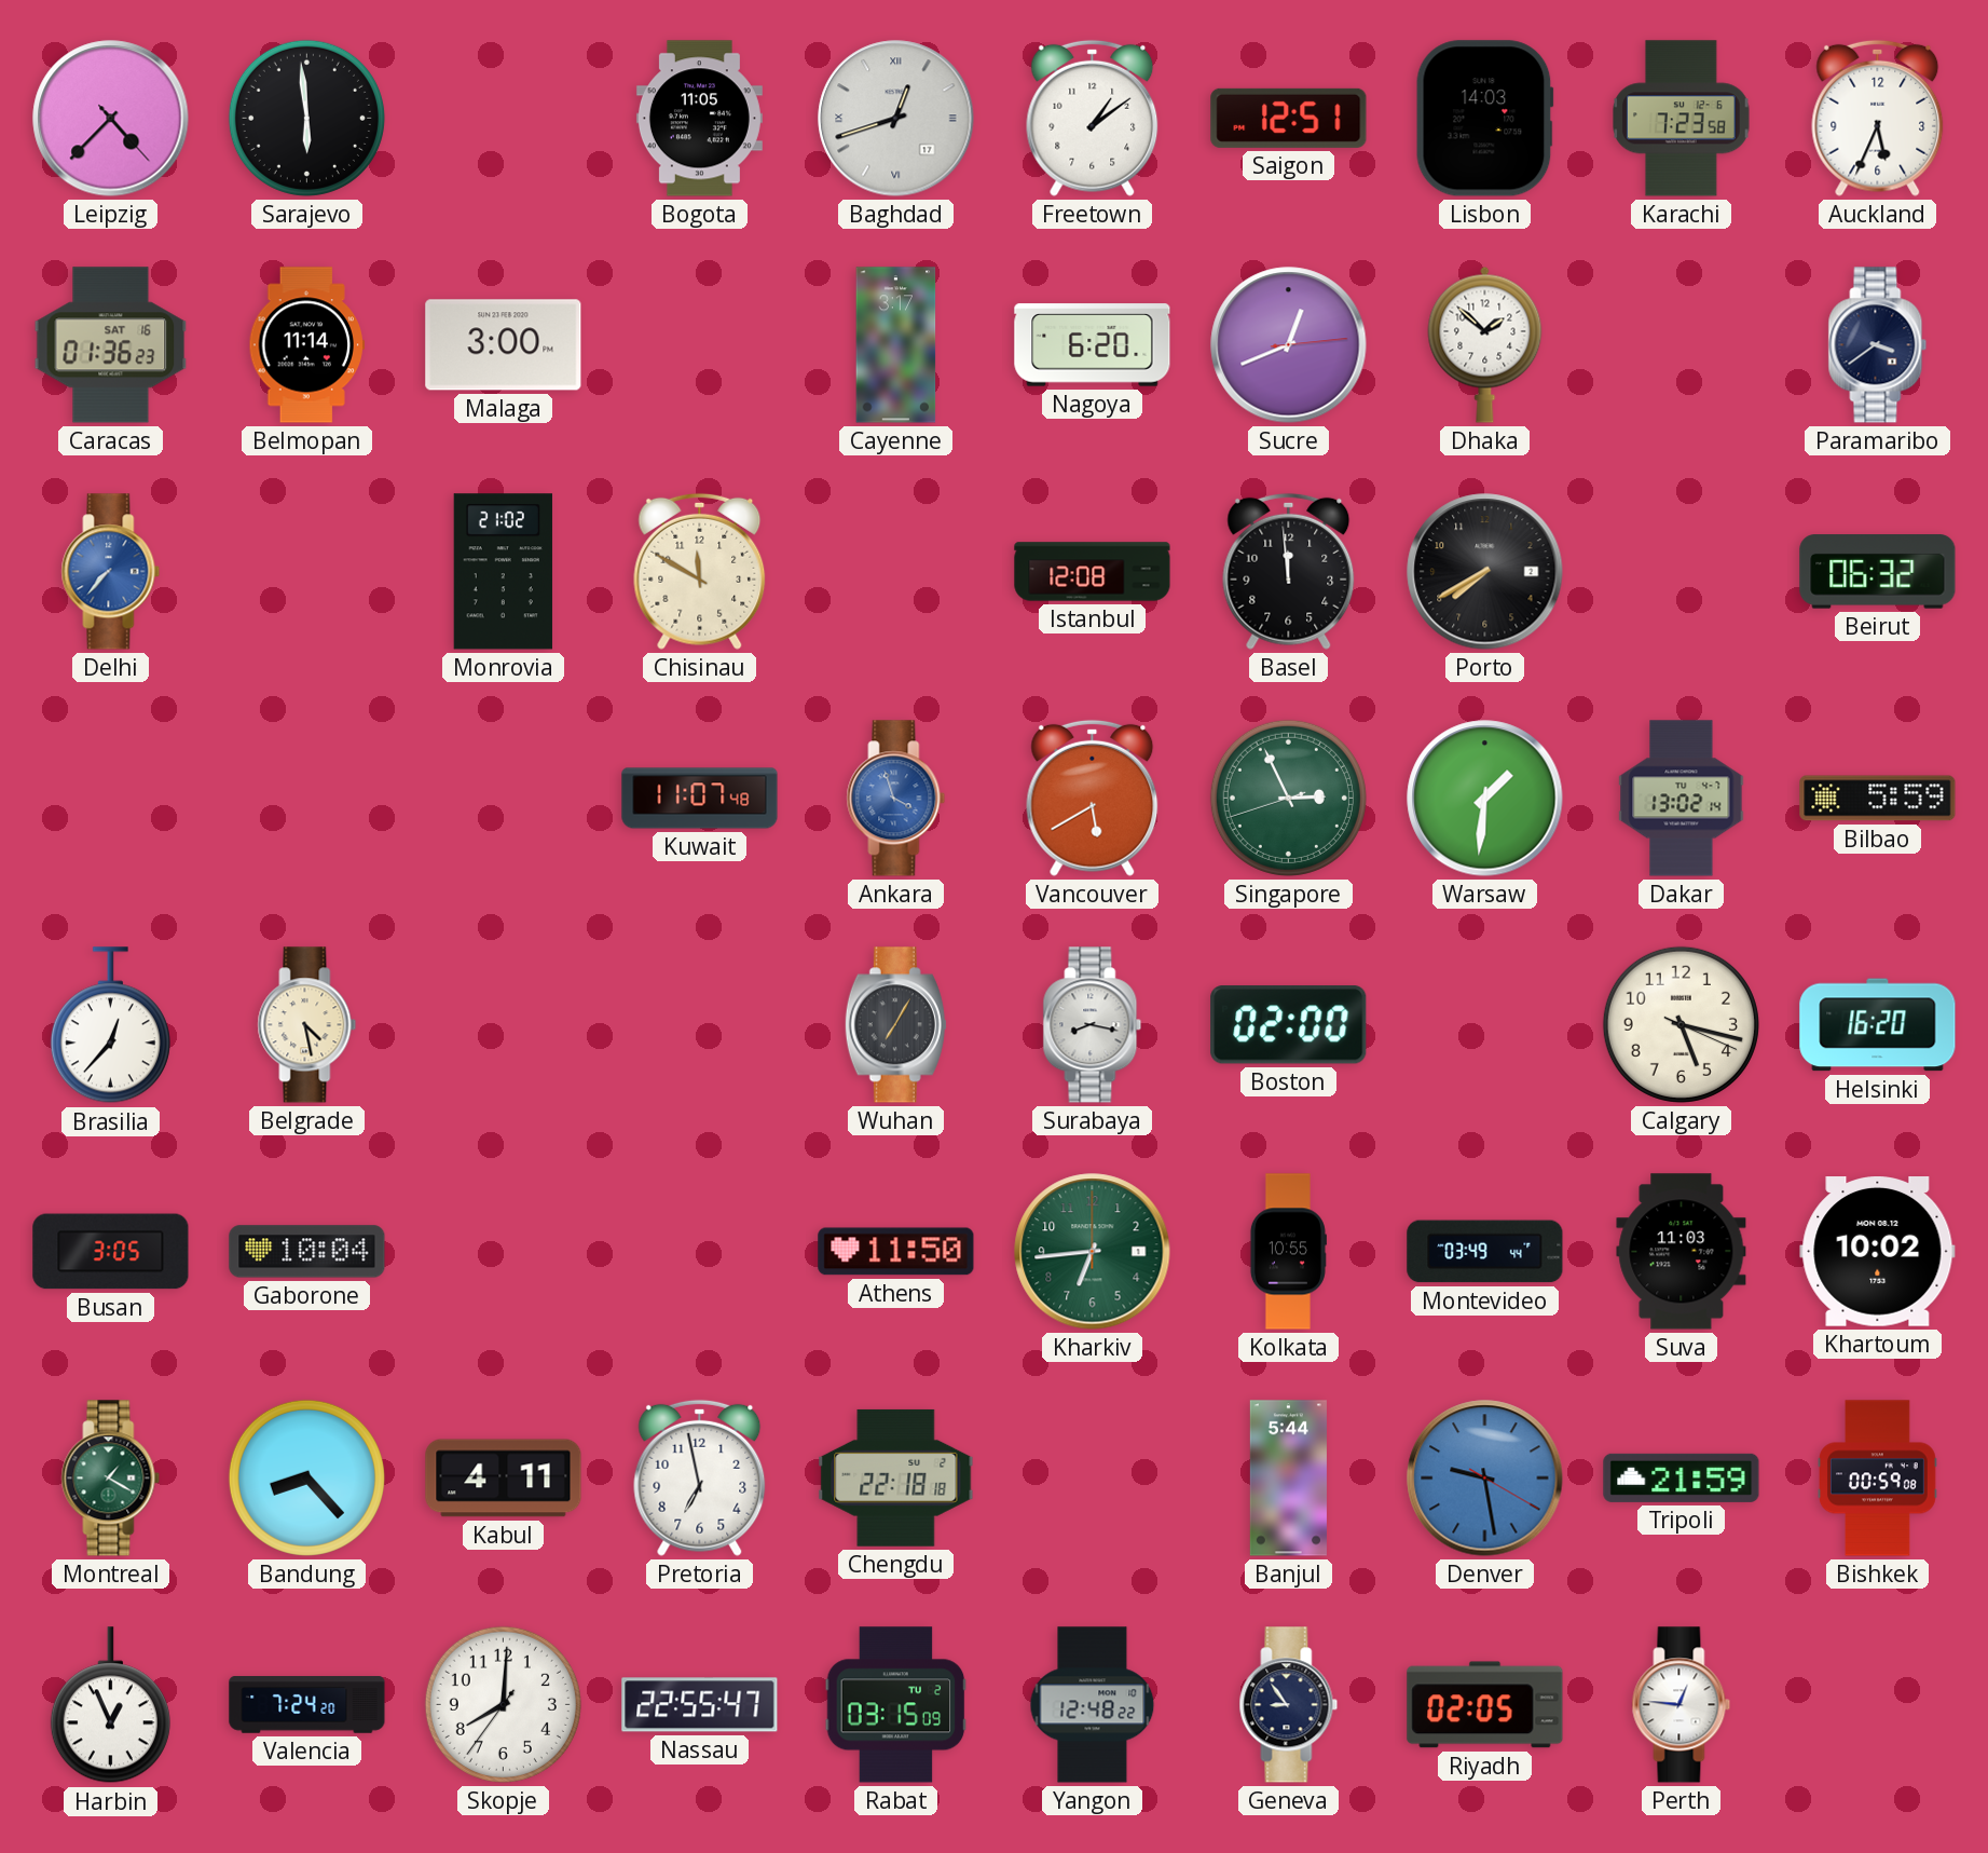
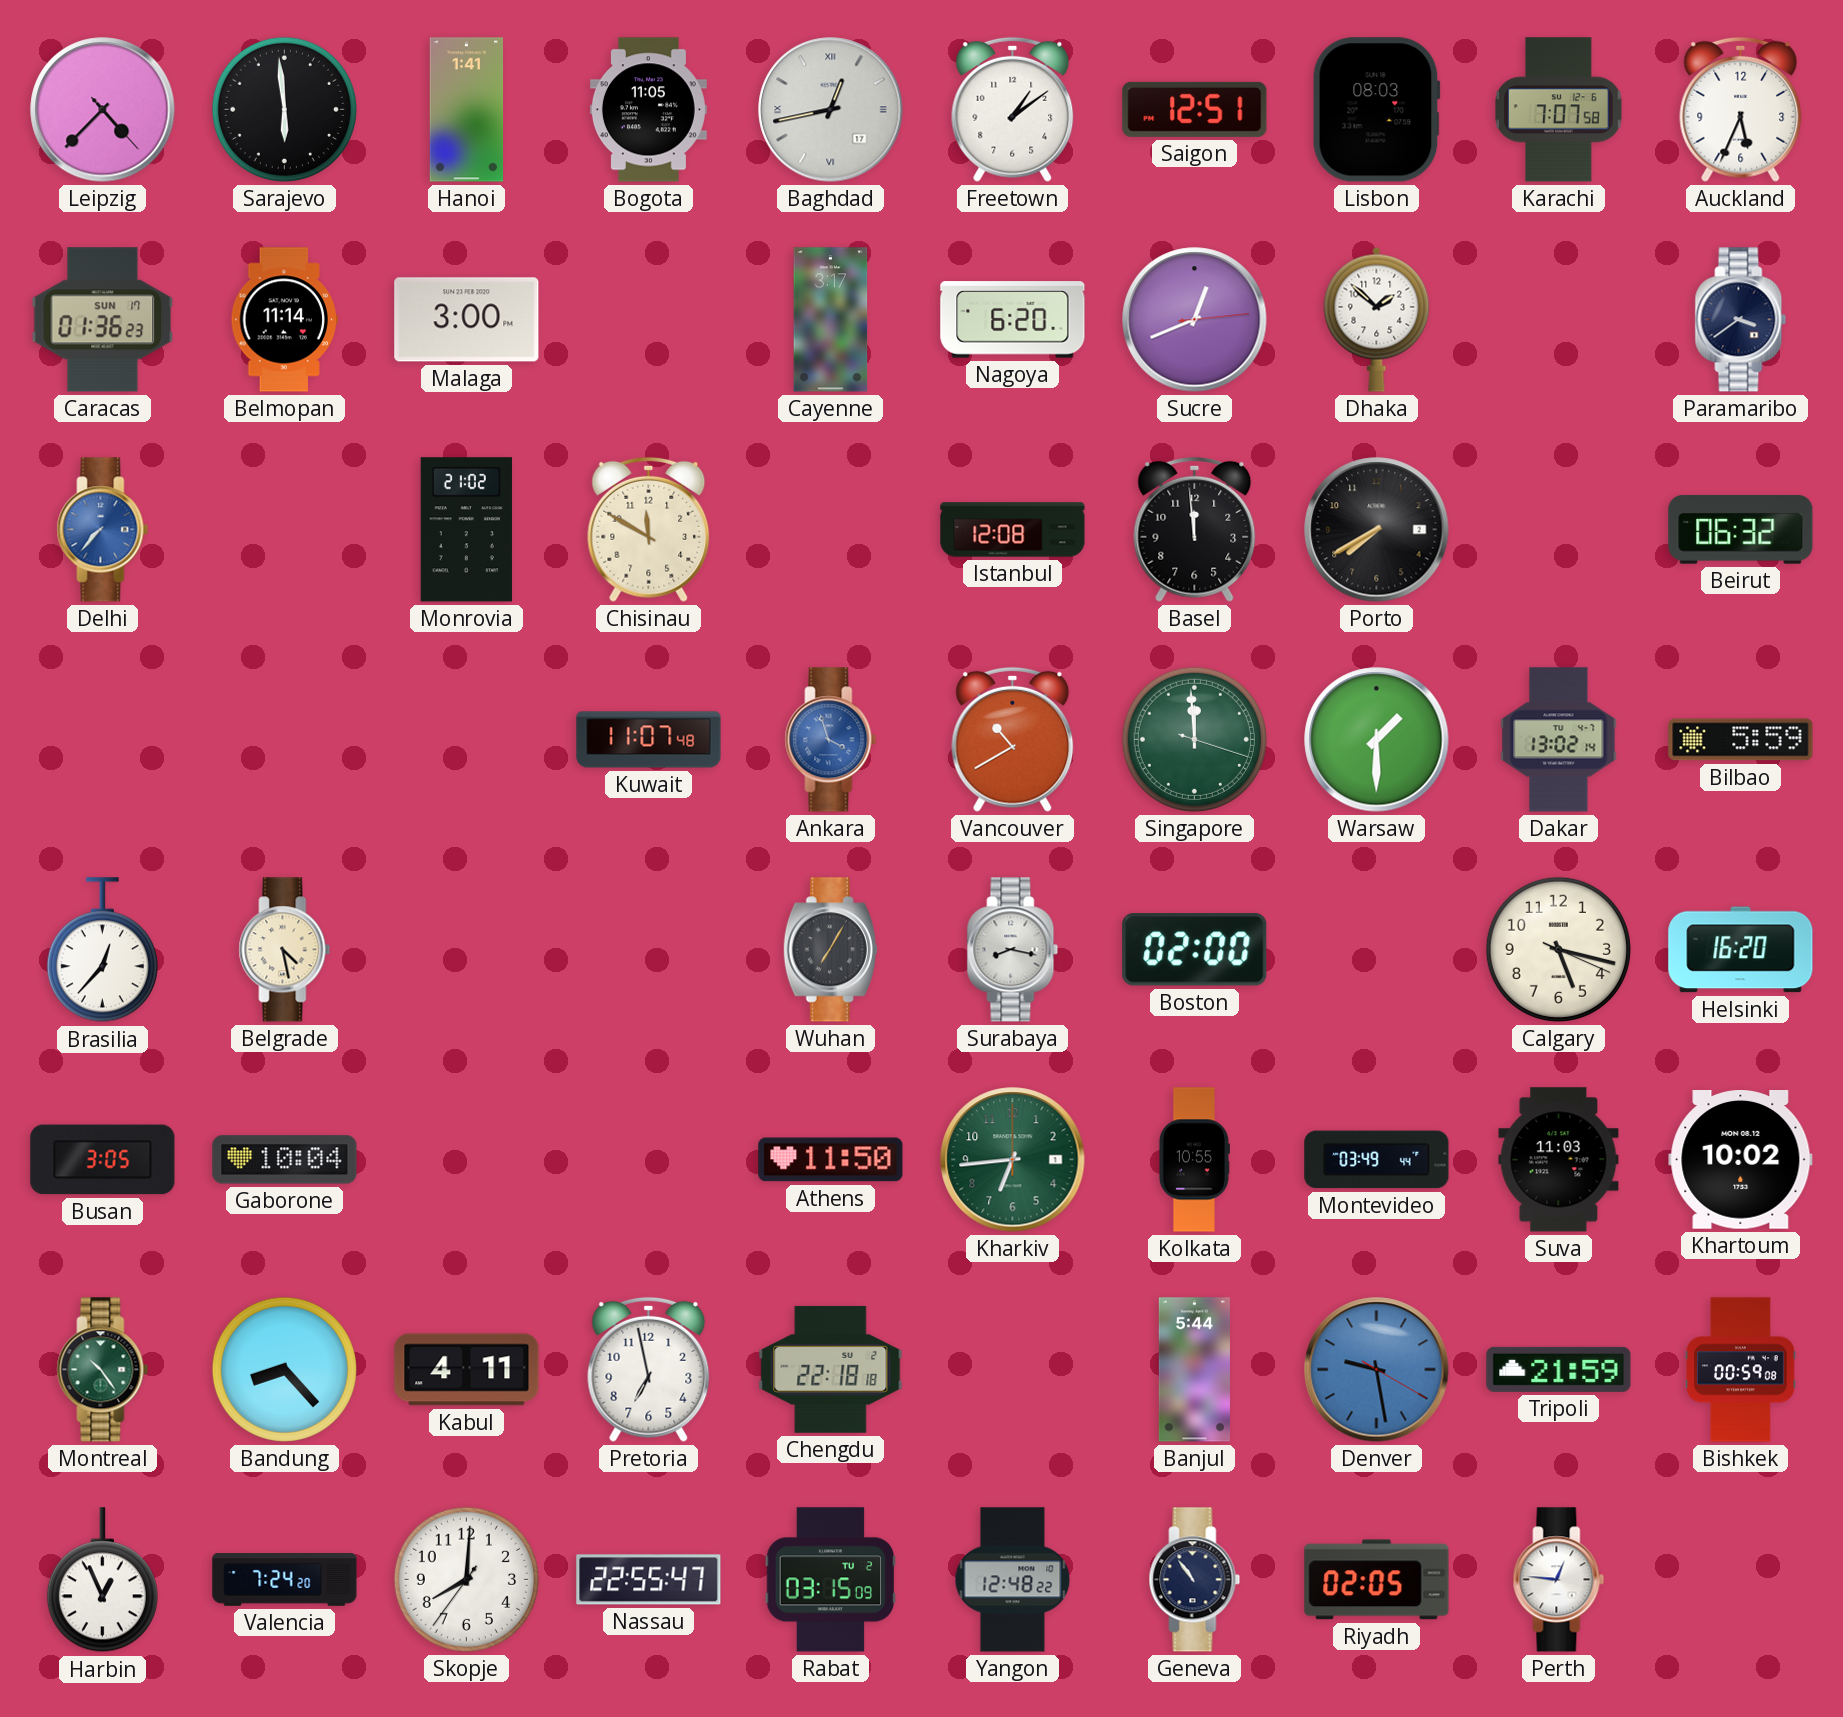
Hanoi: none -> 1:41
Baghdad: 12:42 -> 12:43
Lisbon: 14:03 -> 08:03
Karachi: 7:23 -> 7:07
Caracas date: SAT 16 -> SUN 17
Vancouver: 5:40 -> 10:40
Singapore: 2:55 -> 11:59
Warsaw: 1:31 -> 1:30
Montreal: 1:20 -> 10:24
Geneva: 8:54 -> 10:54
